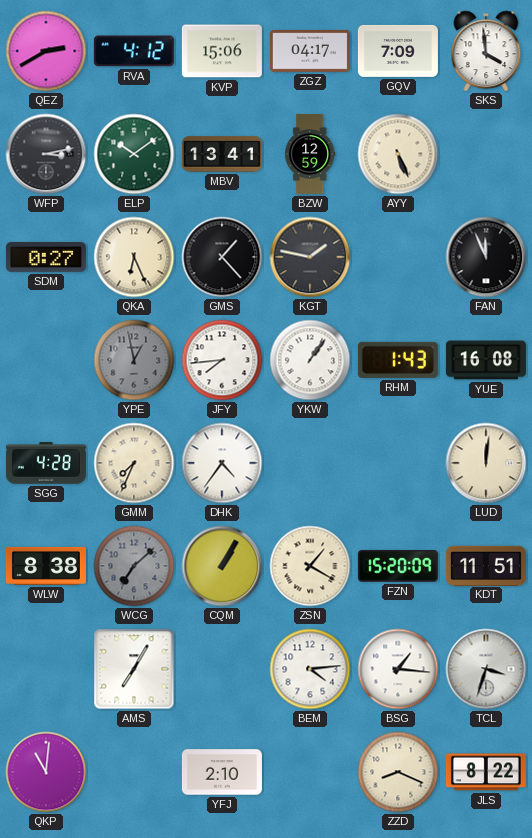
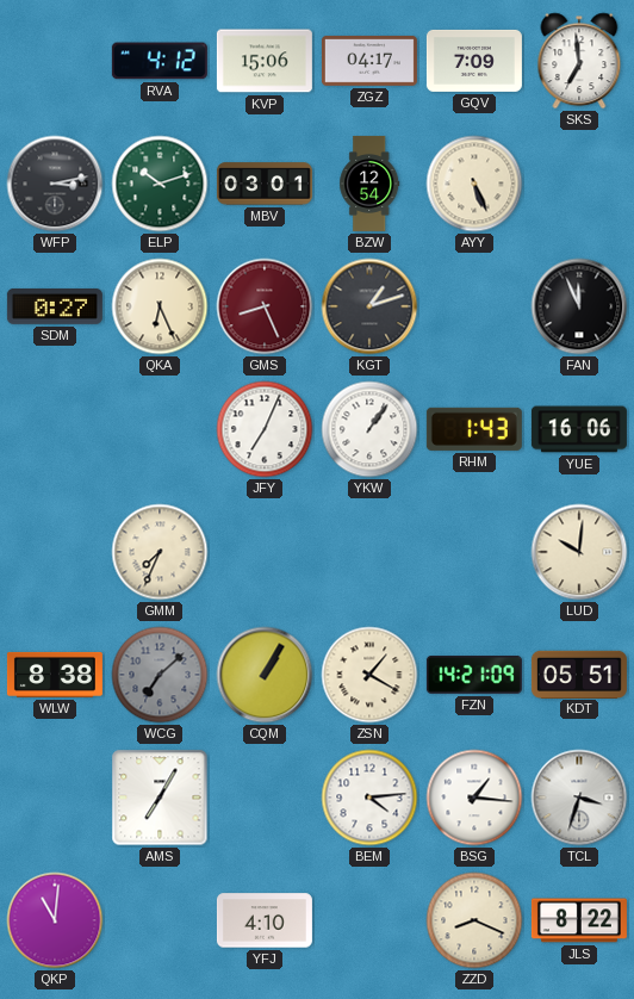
QEZ: 2:40 -> none
SKS: 3:59 -> 6:59
ELP: 10:09 -> 10:12
MBV: 13:41 -> 03:01
BZW: 12:59 -> 12:54
GMS: 1:23 -> 8:26
GMS dial: black -> burgundy
KGT: 1:47 -> 1:12
YPE: 12:58 -> none
JFY: 7:44 -> 7:04
YUE: 16:08 -> 16:06
SGG: 4:28 -> none
DHK: 4:36 -> none
LUD: 12:01 -> 10:01
FZN: 15:20 -> 14:21
KDT: 11:51 -> 05:51
YFJ: 2:10 -> 4:10
